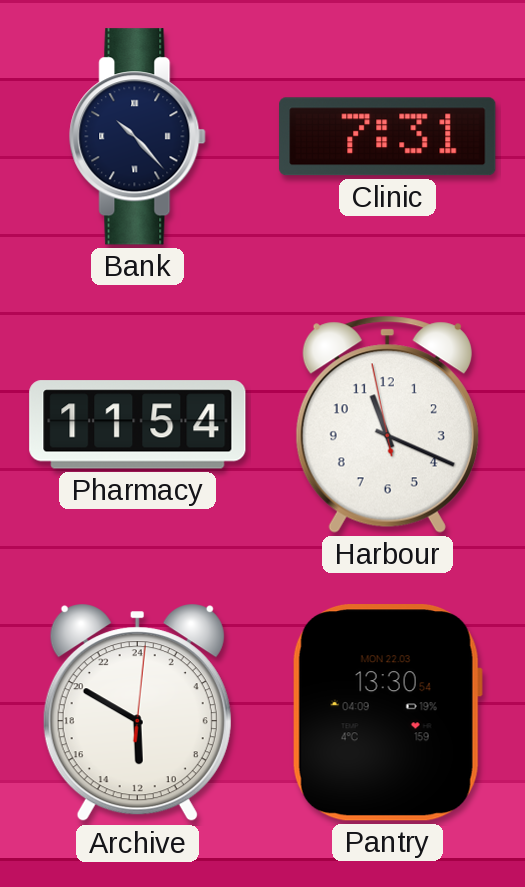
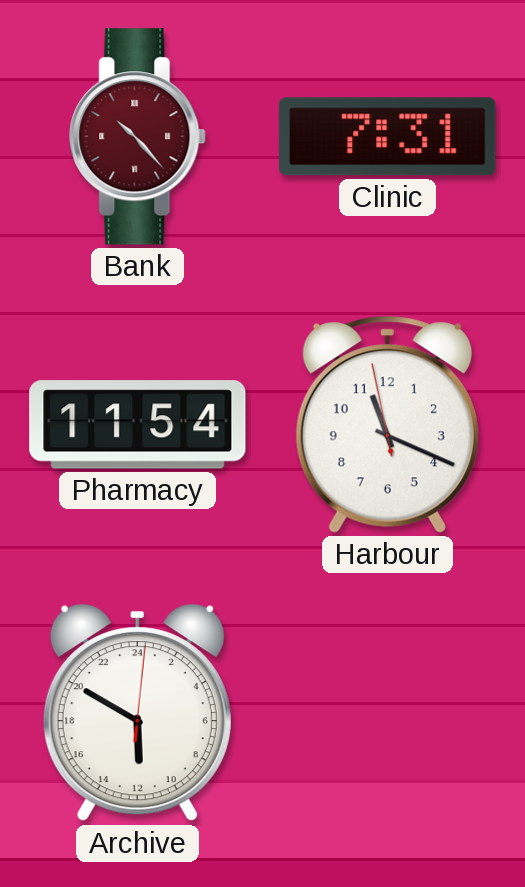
Bank dial: navy -> burgundy
Pantry: 13:30 -> none
